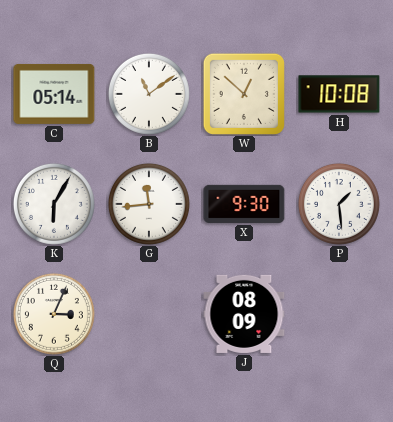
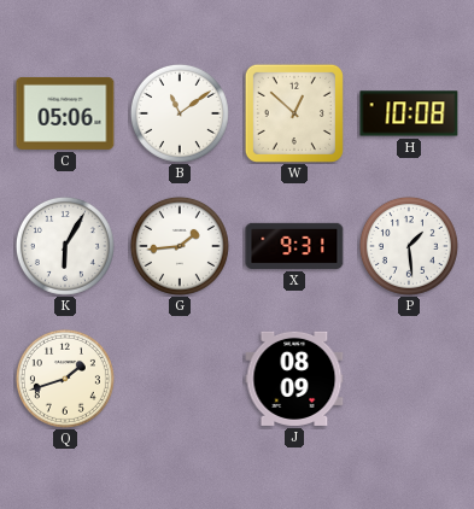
C: 05:14 -> 05:06
G: 11:44 -> 1:44
X: 9:30 -> 9:31
Q: 3:04 -> 1:42
